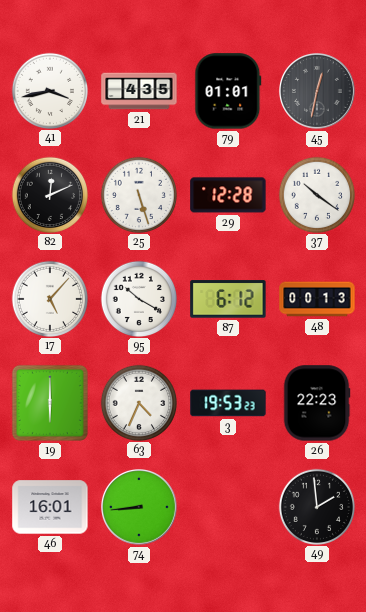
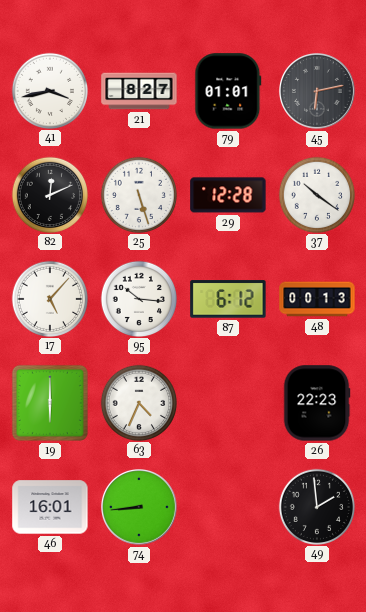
21: 4:35 -> 8:27
45: 12:32 -> 6:13
95: 10:20 -> 10:16
3: 19:53 -> none
